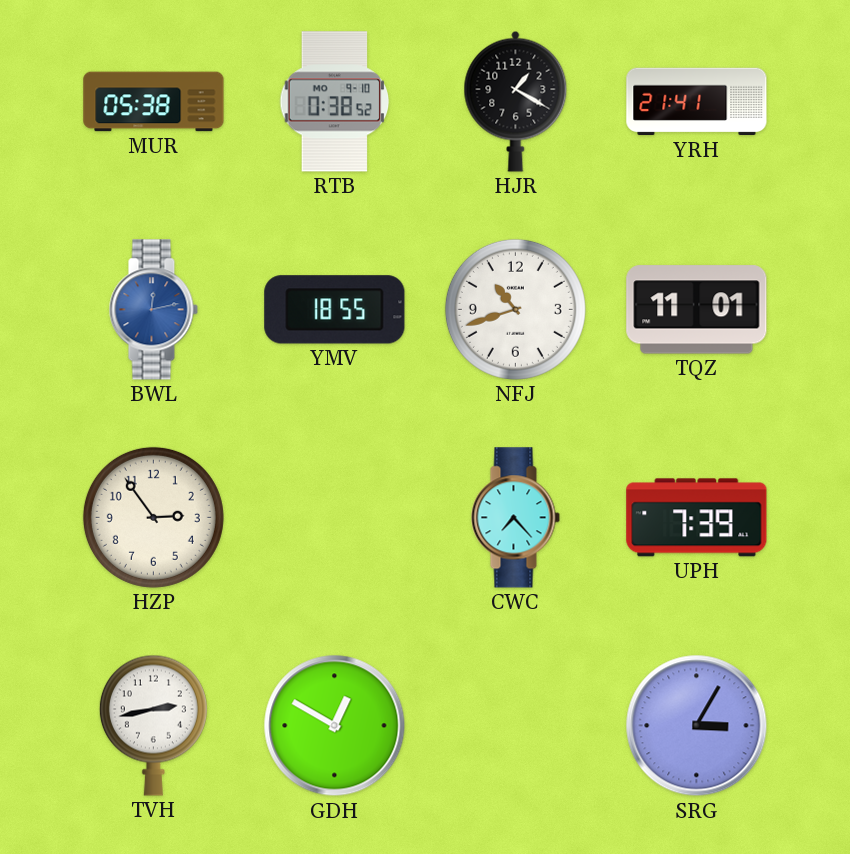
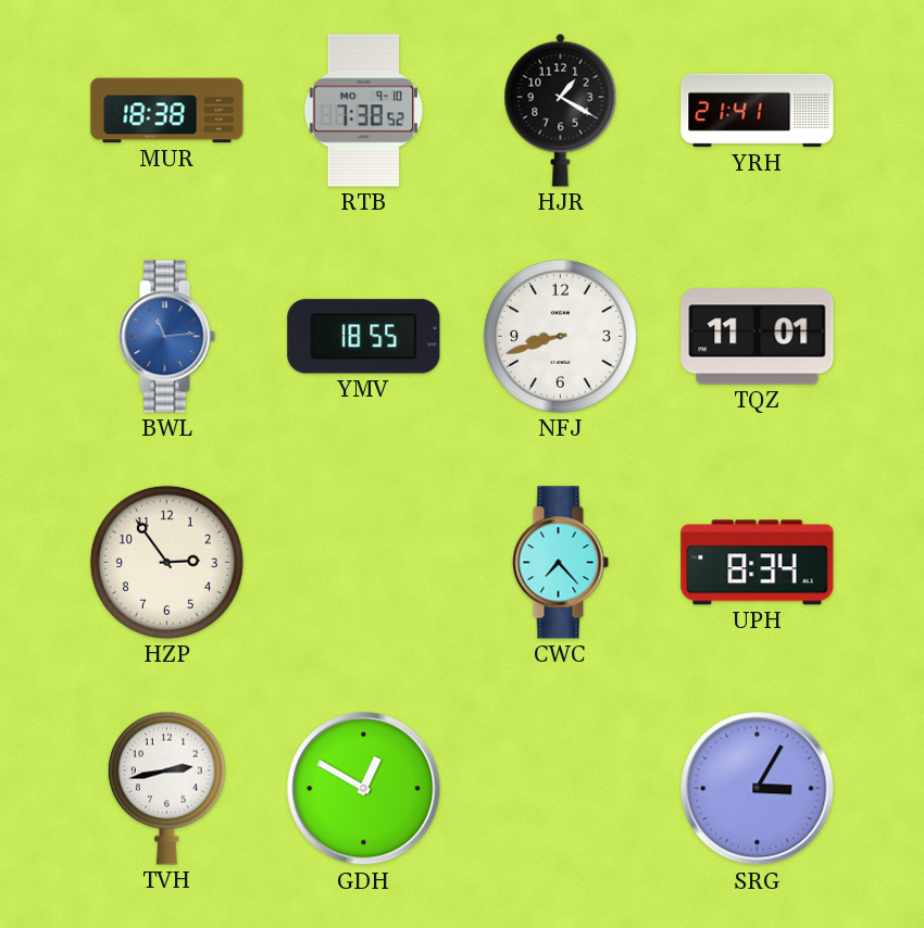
MUR: 05:38 -> 18:38
RTB: 0:38 -> 7:38
BWL: 12:13 -> 11:14
NFJ: 10:42 -> 8:42
UPH: 7:39 -> 8:34
